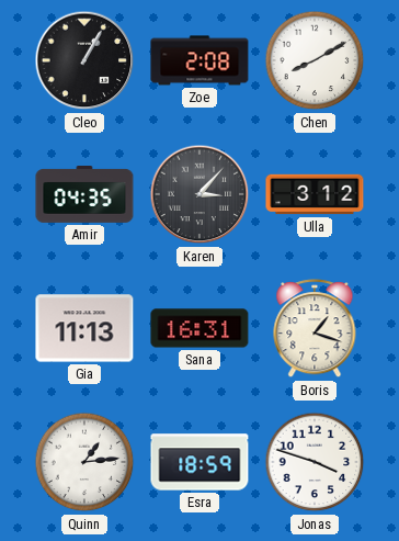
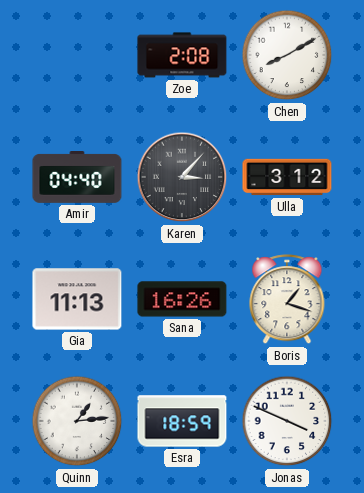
Cleo: 1:05 -> none
Amir: 04:35 -> 04:40
Sana: 16:31 -> 16:26
Jonas: 3:48 -> 3:49
